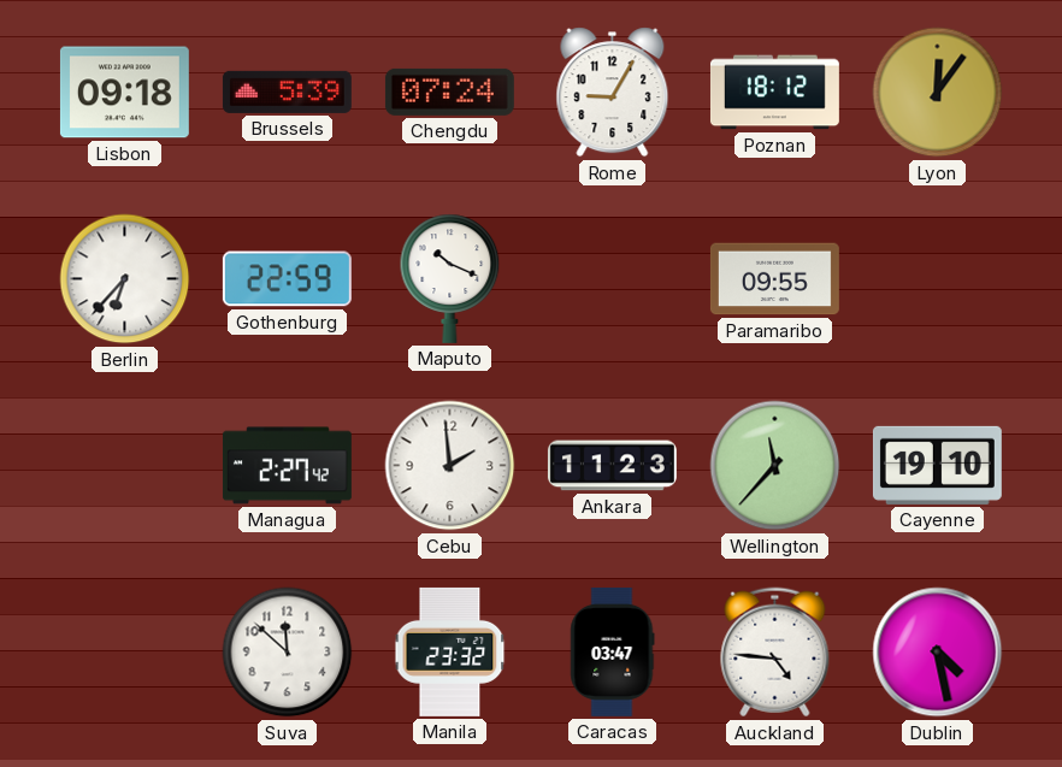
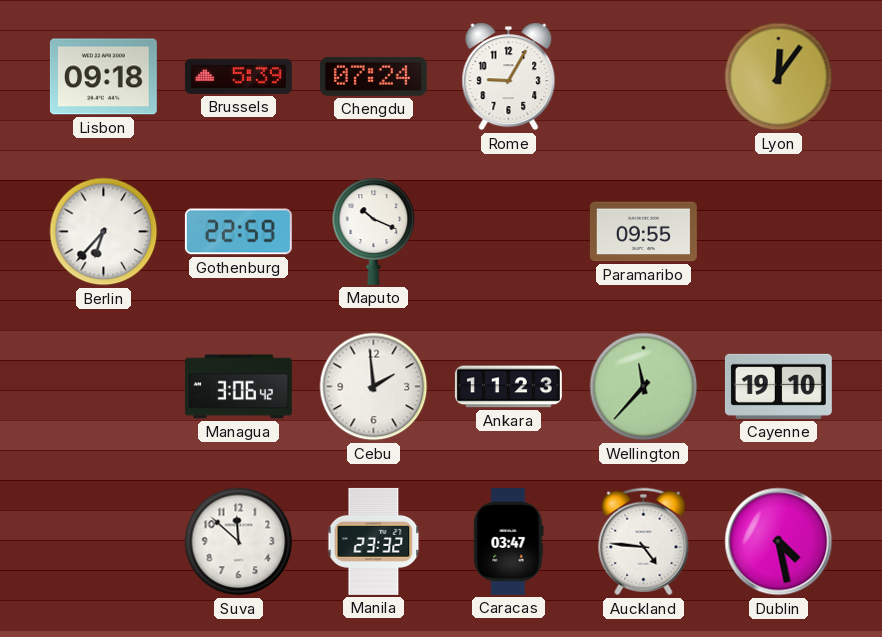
Poznan: 18:12 -> none
Managua: 2:27 -> 3:06
